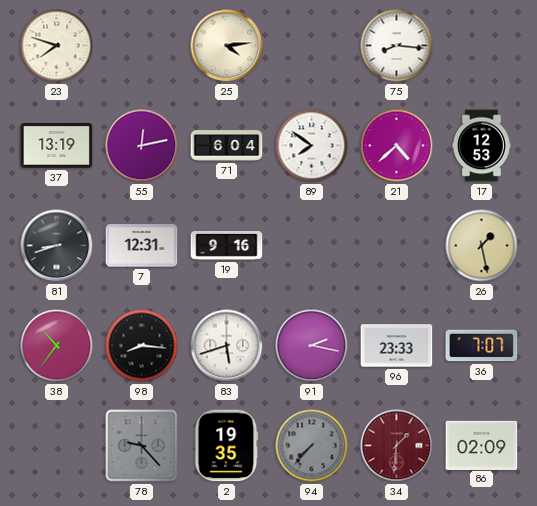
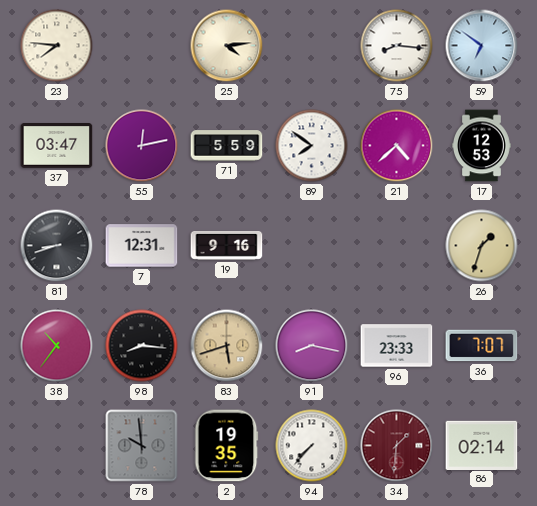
23: 7:48 -> 7:46
59: none -> 6:51
37: 13:19 -> 03:47
71: 6:04 -> 5:59
26: 1:28 -> 1:33
83 dial: white -> champagne
91: 2:17 -> 8:17
78: 9:23 -> 9:59
94 dial: grey -> white
86: 02:09 -> 02:14
